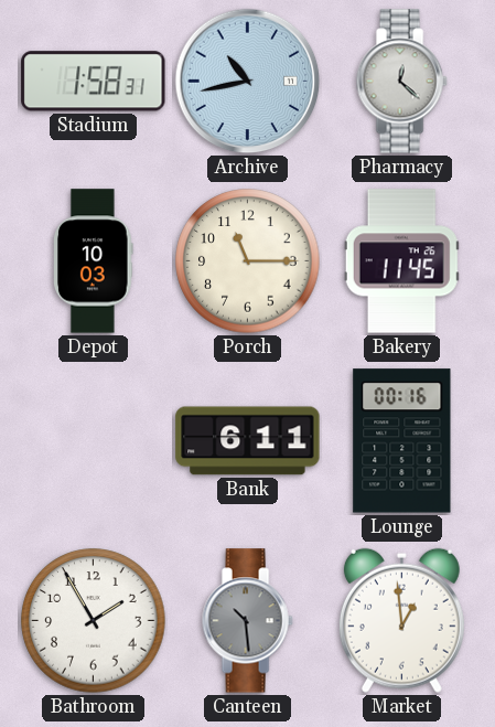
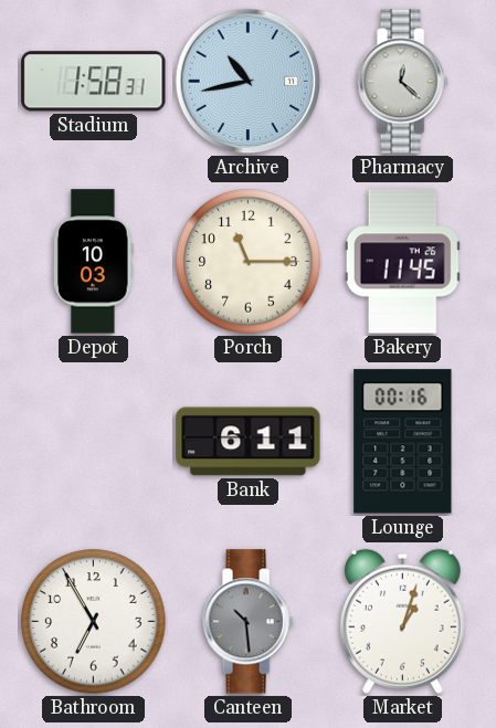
Bathroom: 1:55 -> 6:55
Market: 12:59 -> 1:03
